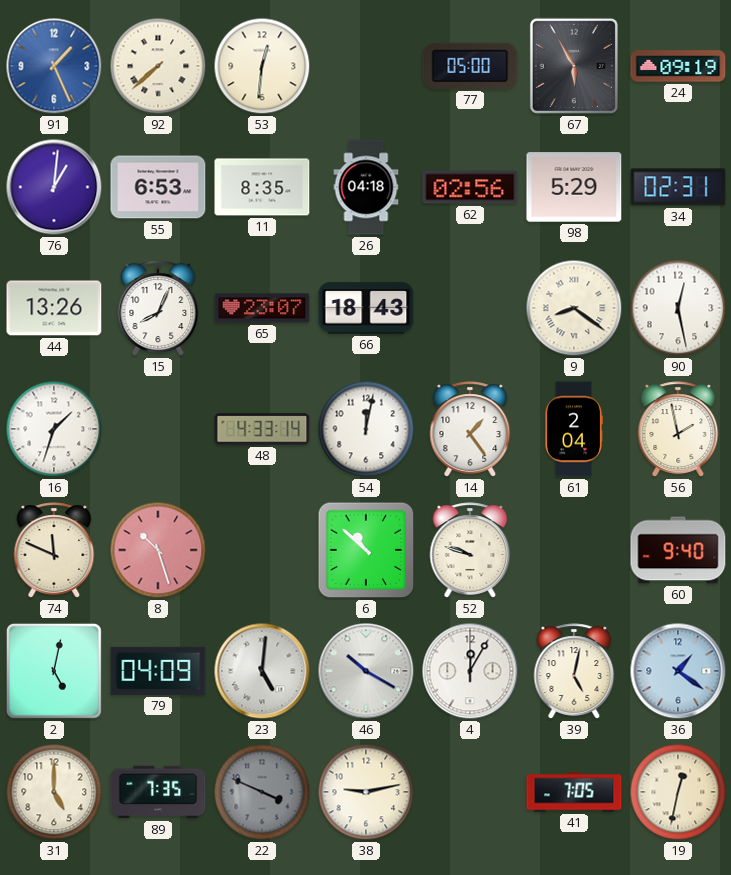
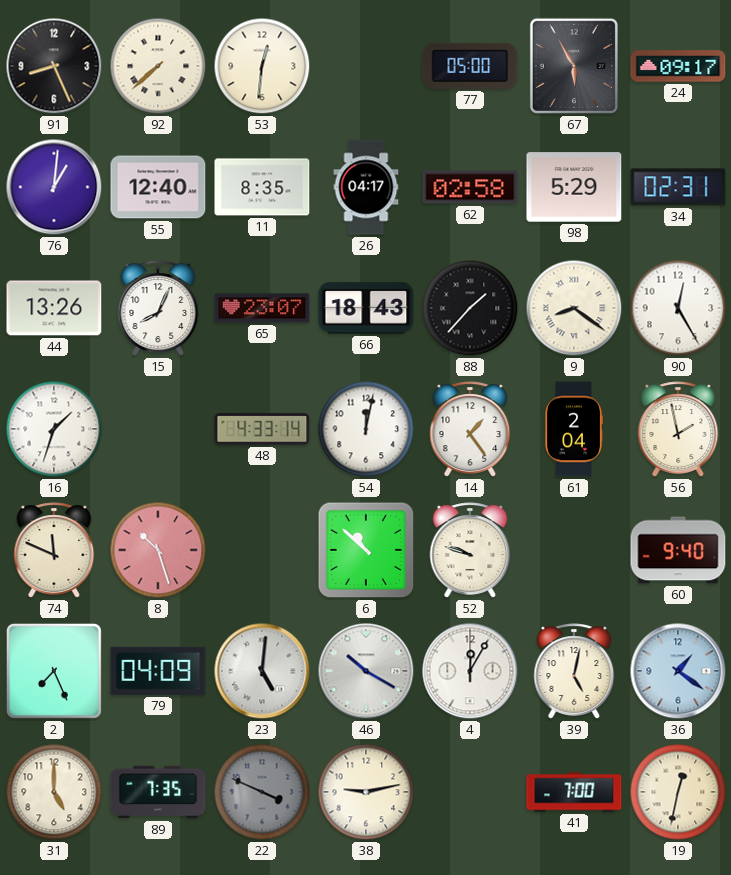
91: 1:26 -> 8:26
91 dial: blue -> black
24: 09:19 -> 09:17
55: 6:53 -> 12:40
26: 04:18 -> 04:17
62: 02:56 -> 02:58
88: none -> 1:37
90: 12:28 -> 12:25
2: 5:02 -> 7:26
41: 7:05 -> 7:00
